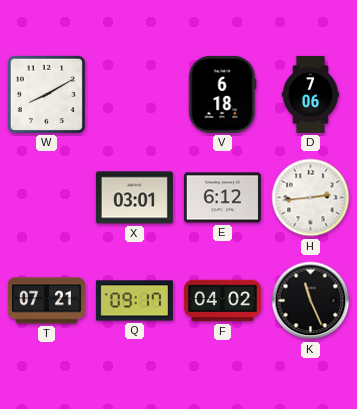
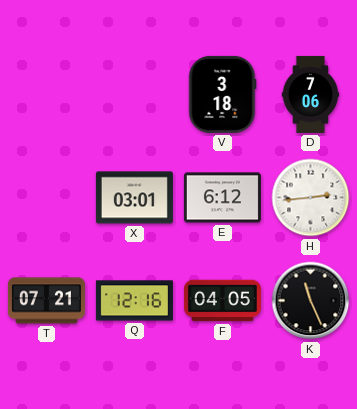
W: 8:10 -> none
V: 6:18 -> 3:18
Q: 09:17 -> 12:16
F: 04:02 -> 04:05
